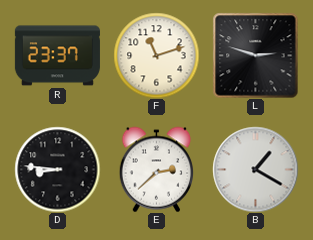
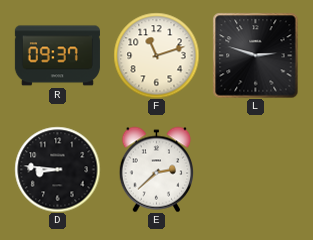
R: 23:37 -> 09:37
B: 1:20 -> none
